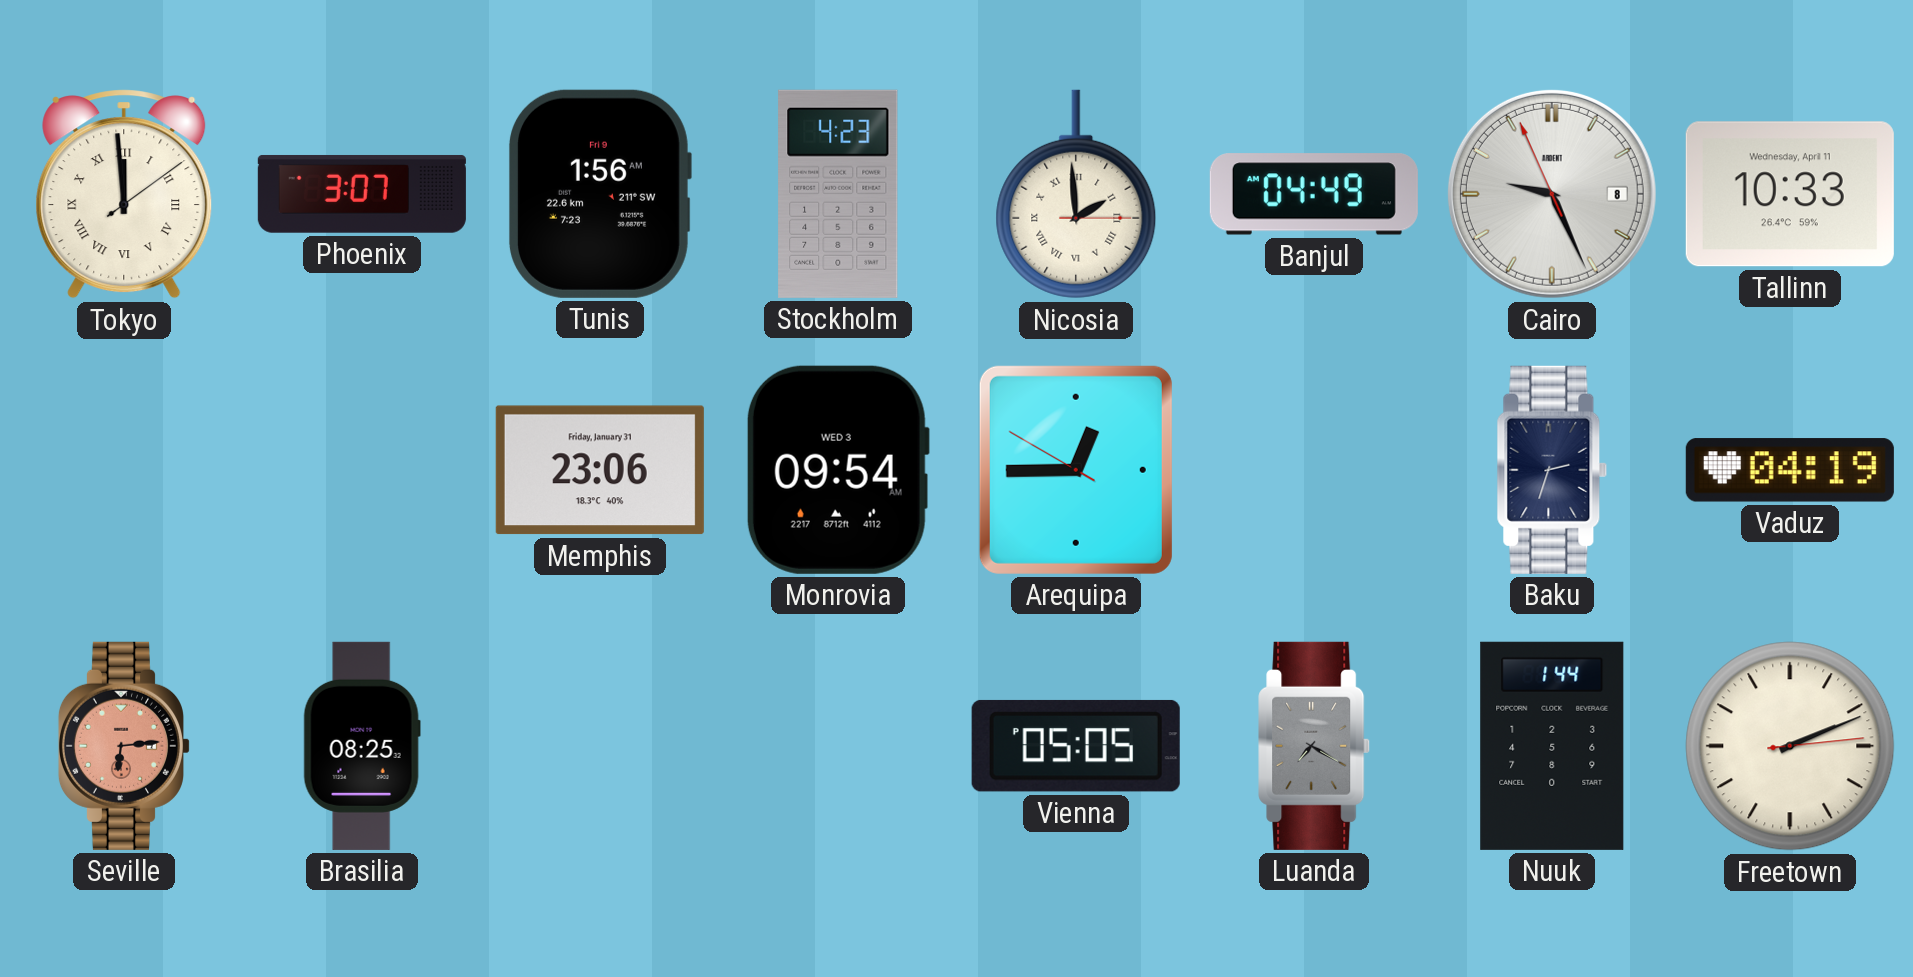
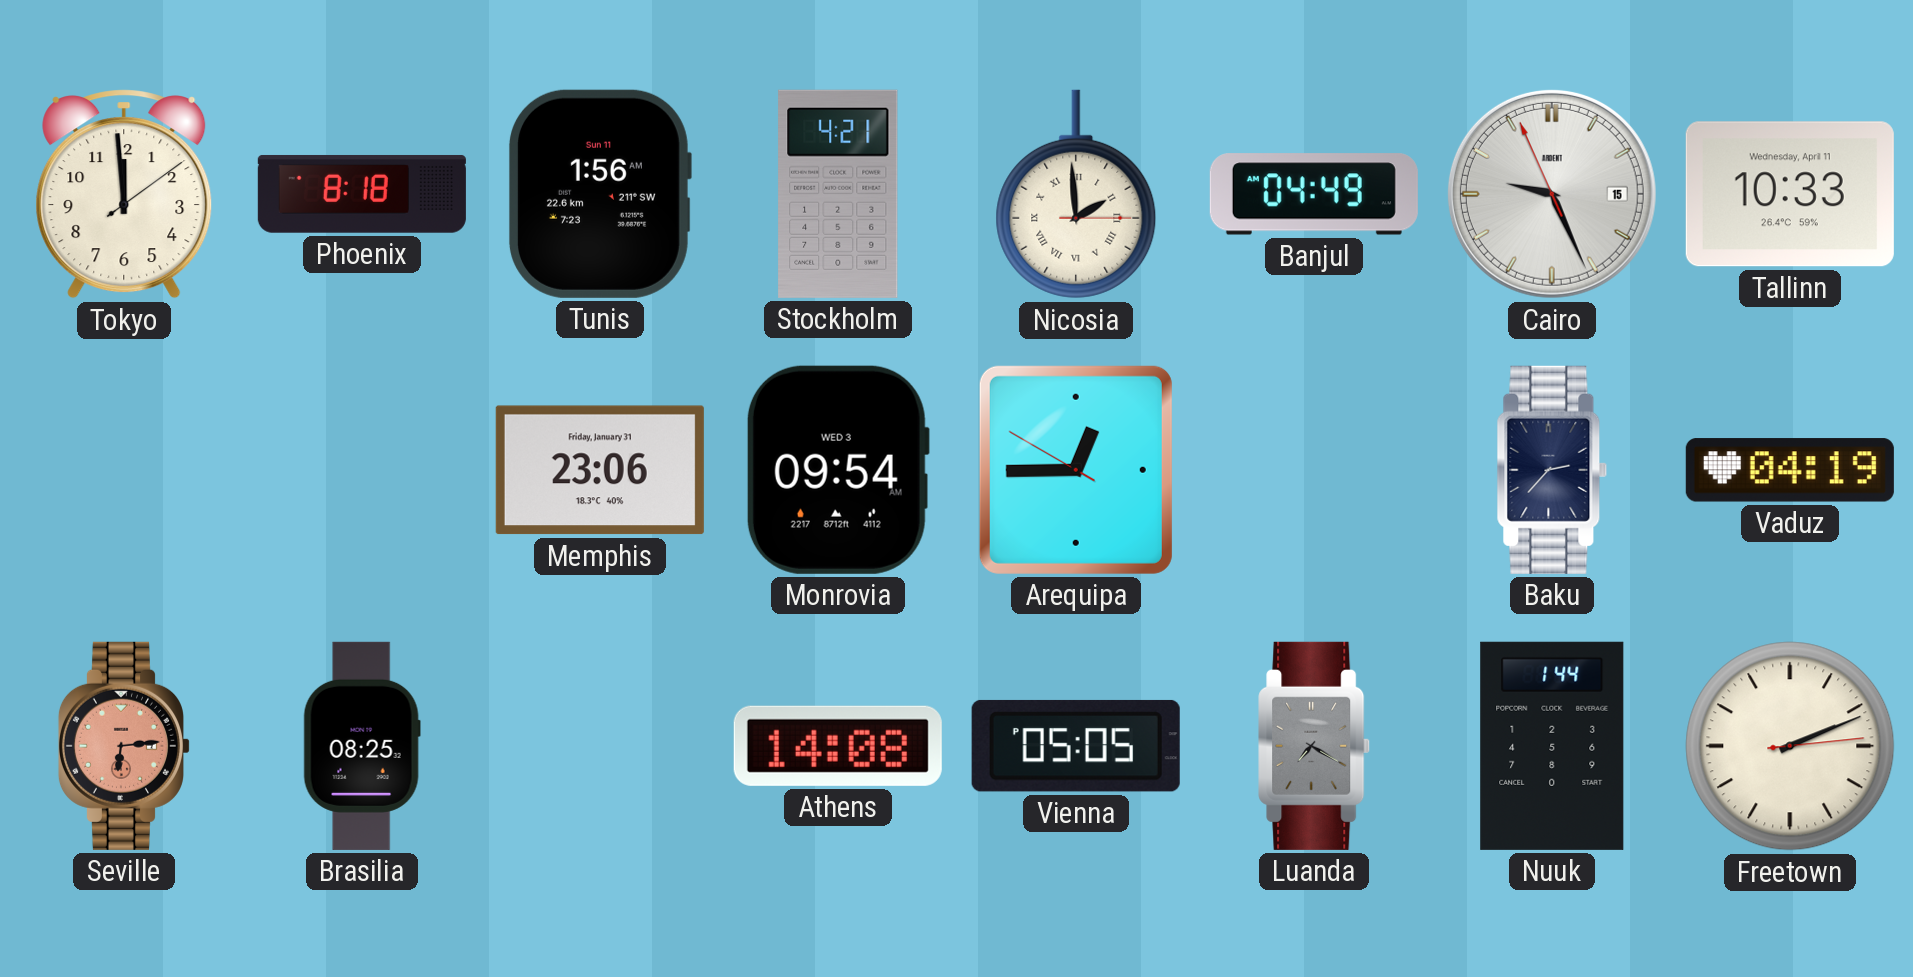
Tokyo numerals: Roman -> Arabic
Phoenix: 3:07 -> 8:18
Tunis date: Fri 9 -> Sun 11
Stockholm: 4:23 -> 4:21
Cairo date: 8 -> 15
Baku: 2:33 -> 2:37
Athens: none -> 14:08
